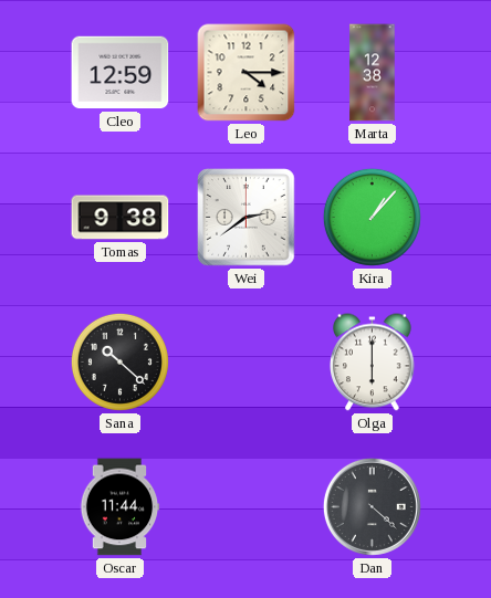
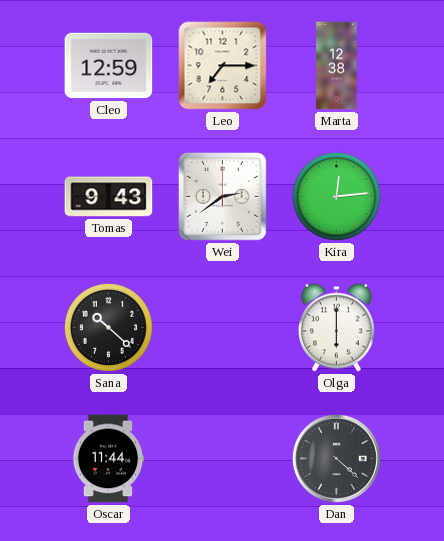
Leo: 4:15 -> 7:15
Tomas: 9:38 -> 9:43
Kira: 1:07 -> 12:14
